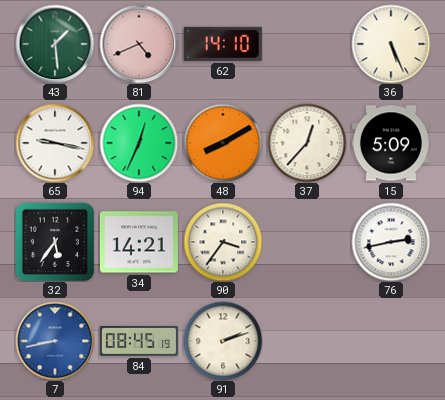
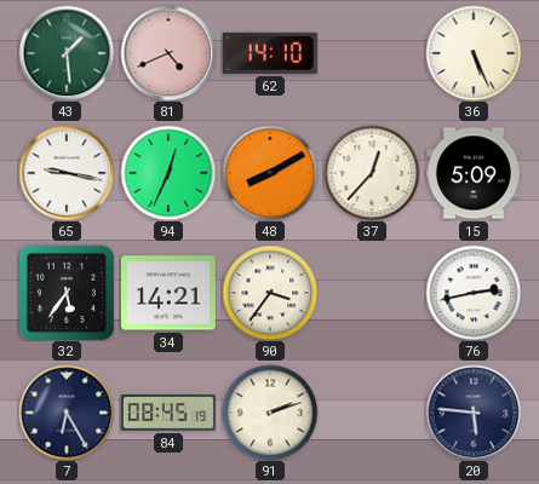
7: 8:43 -> 6:25
7 dial: blue -> navy
20: none -> 5:46
